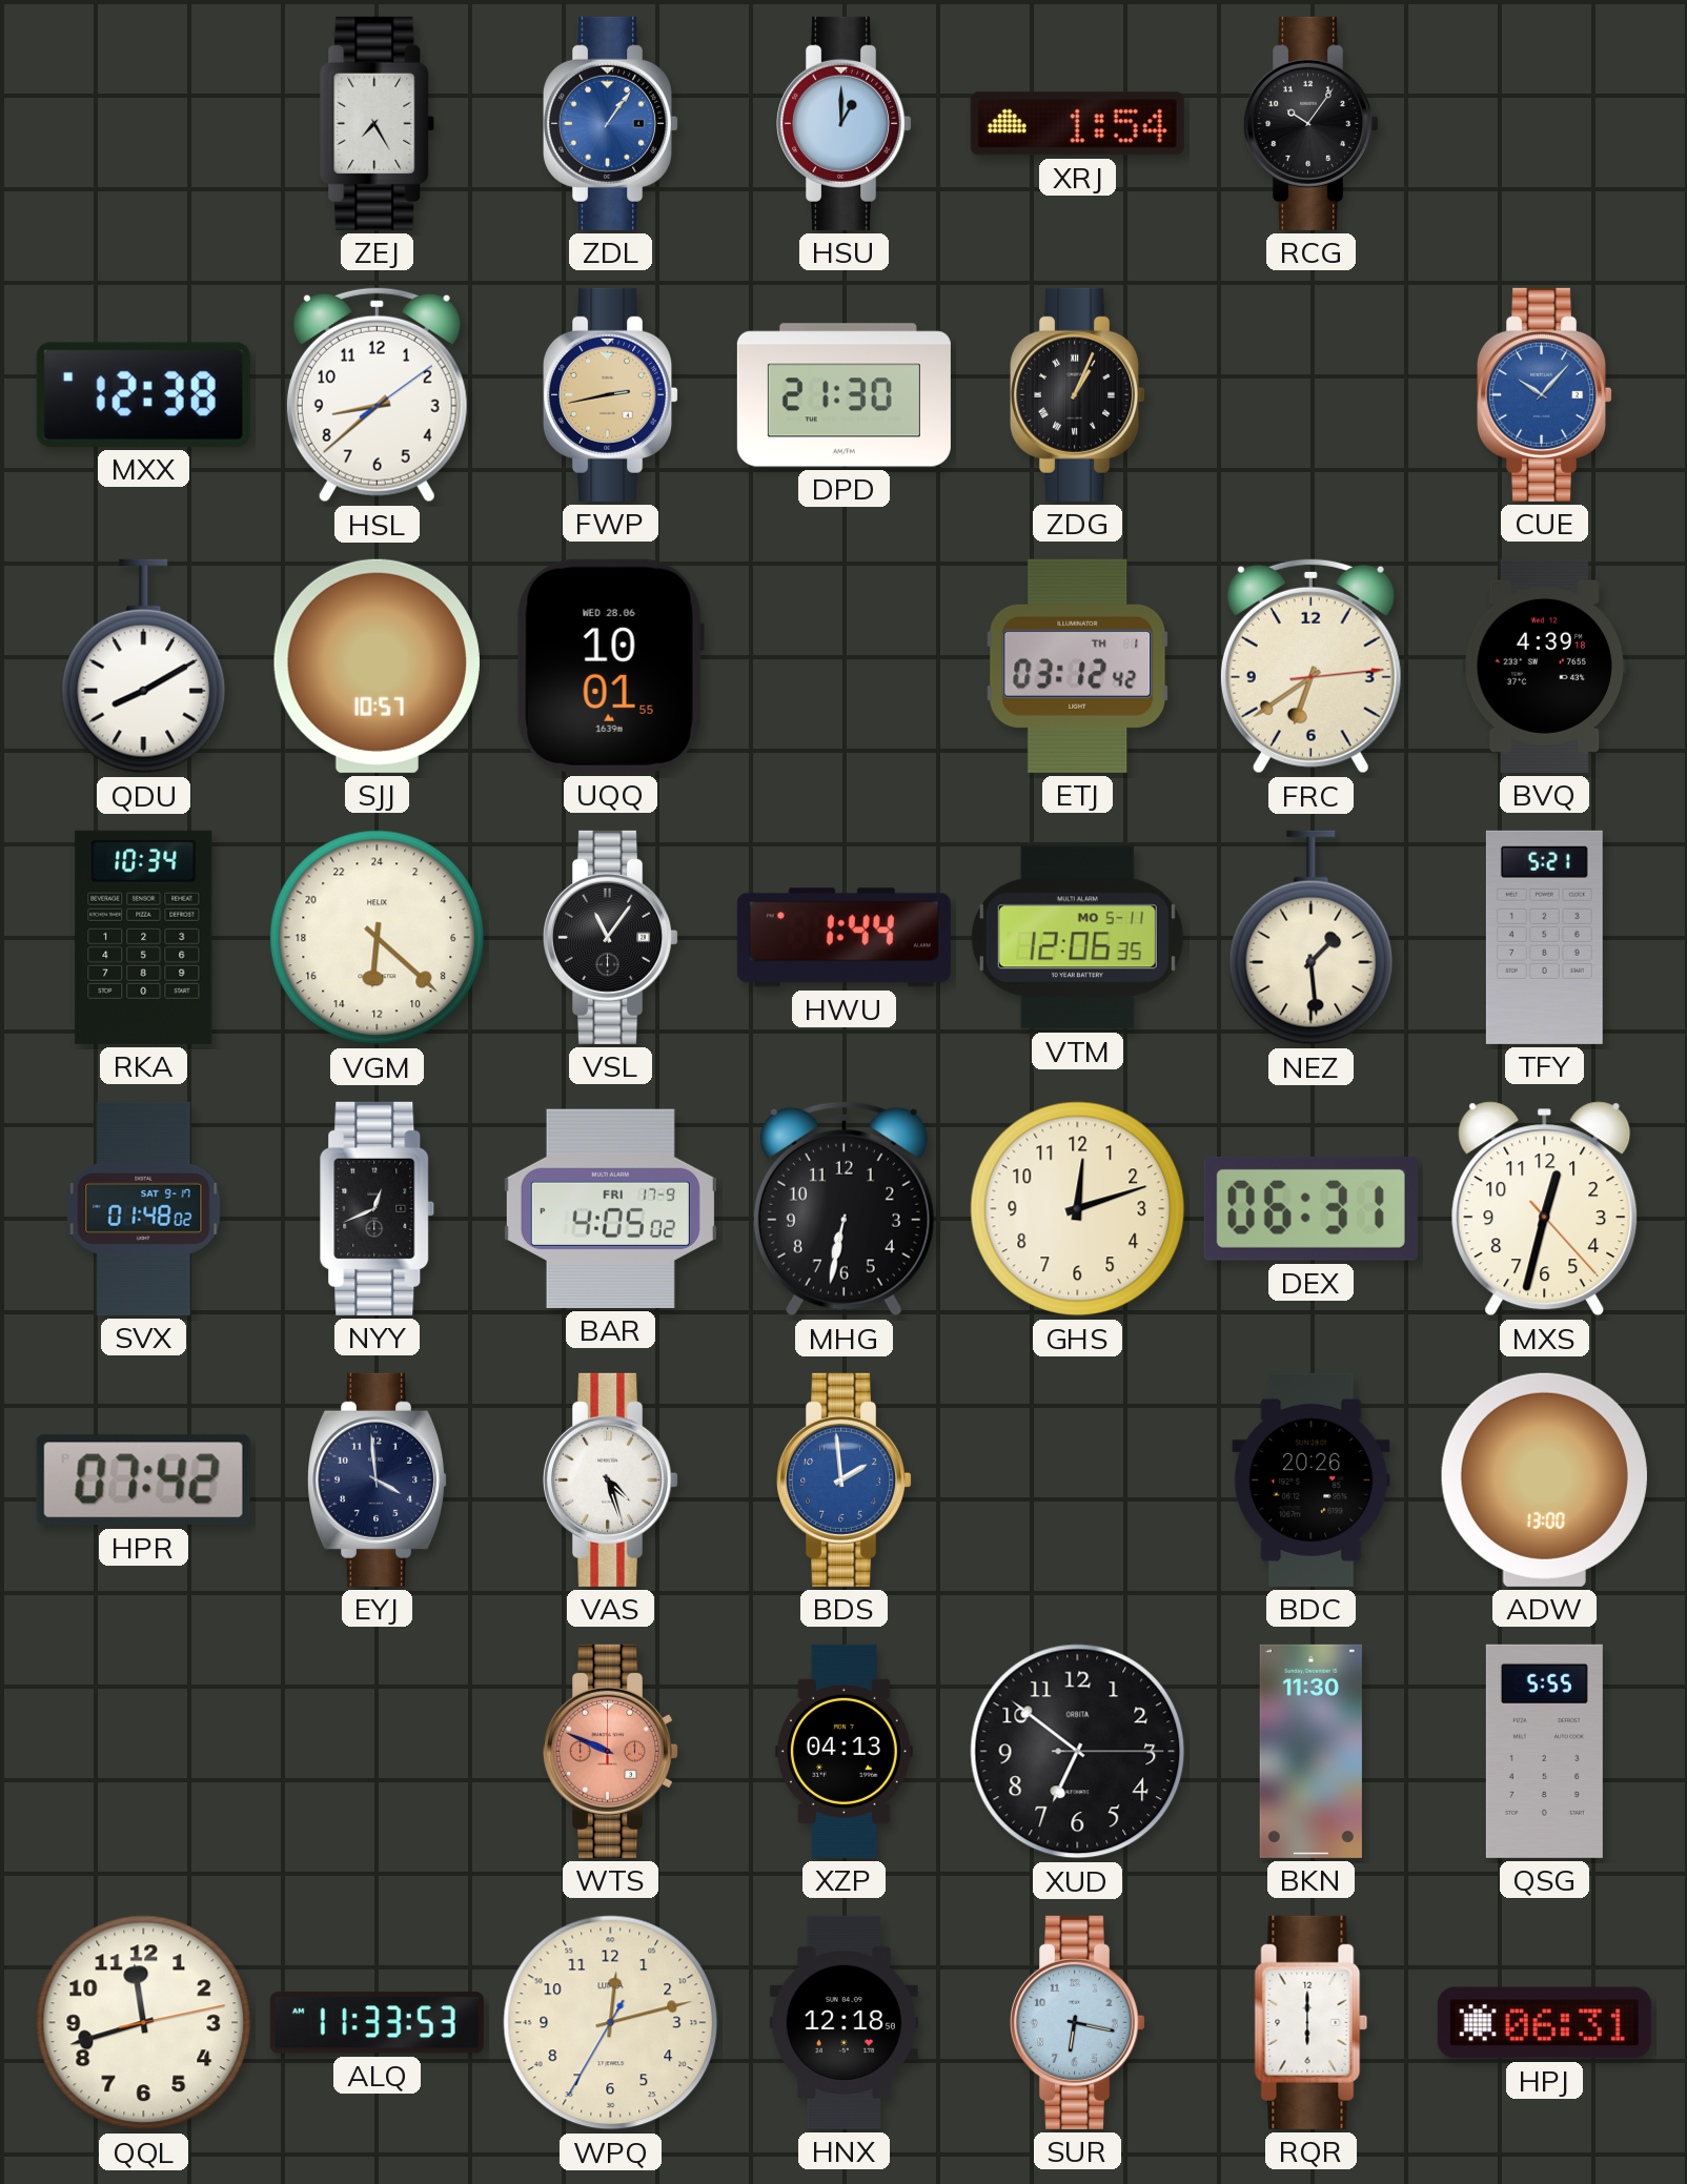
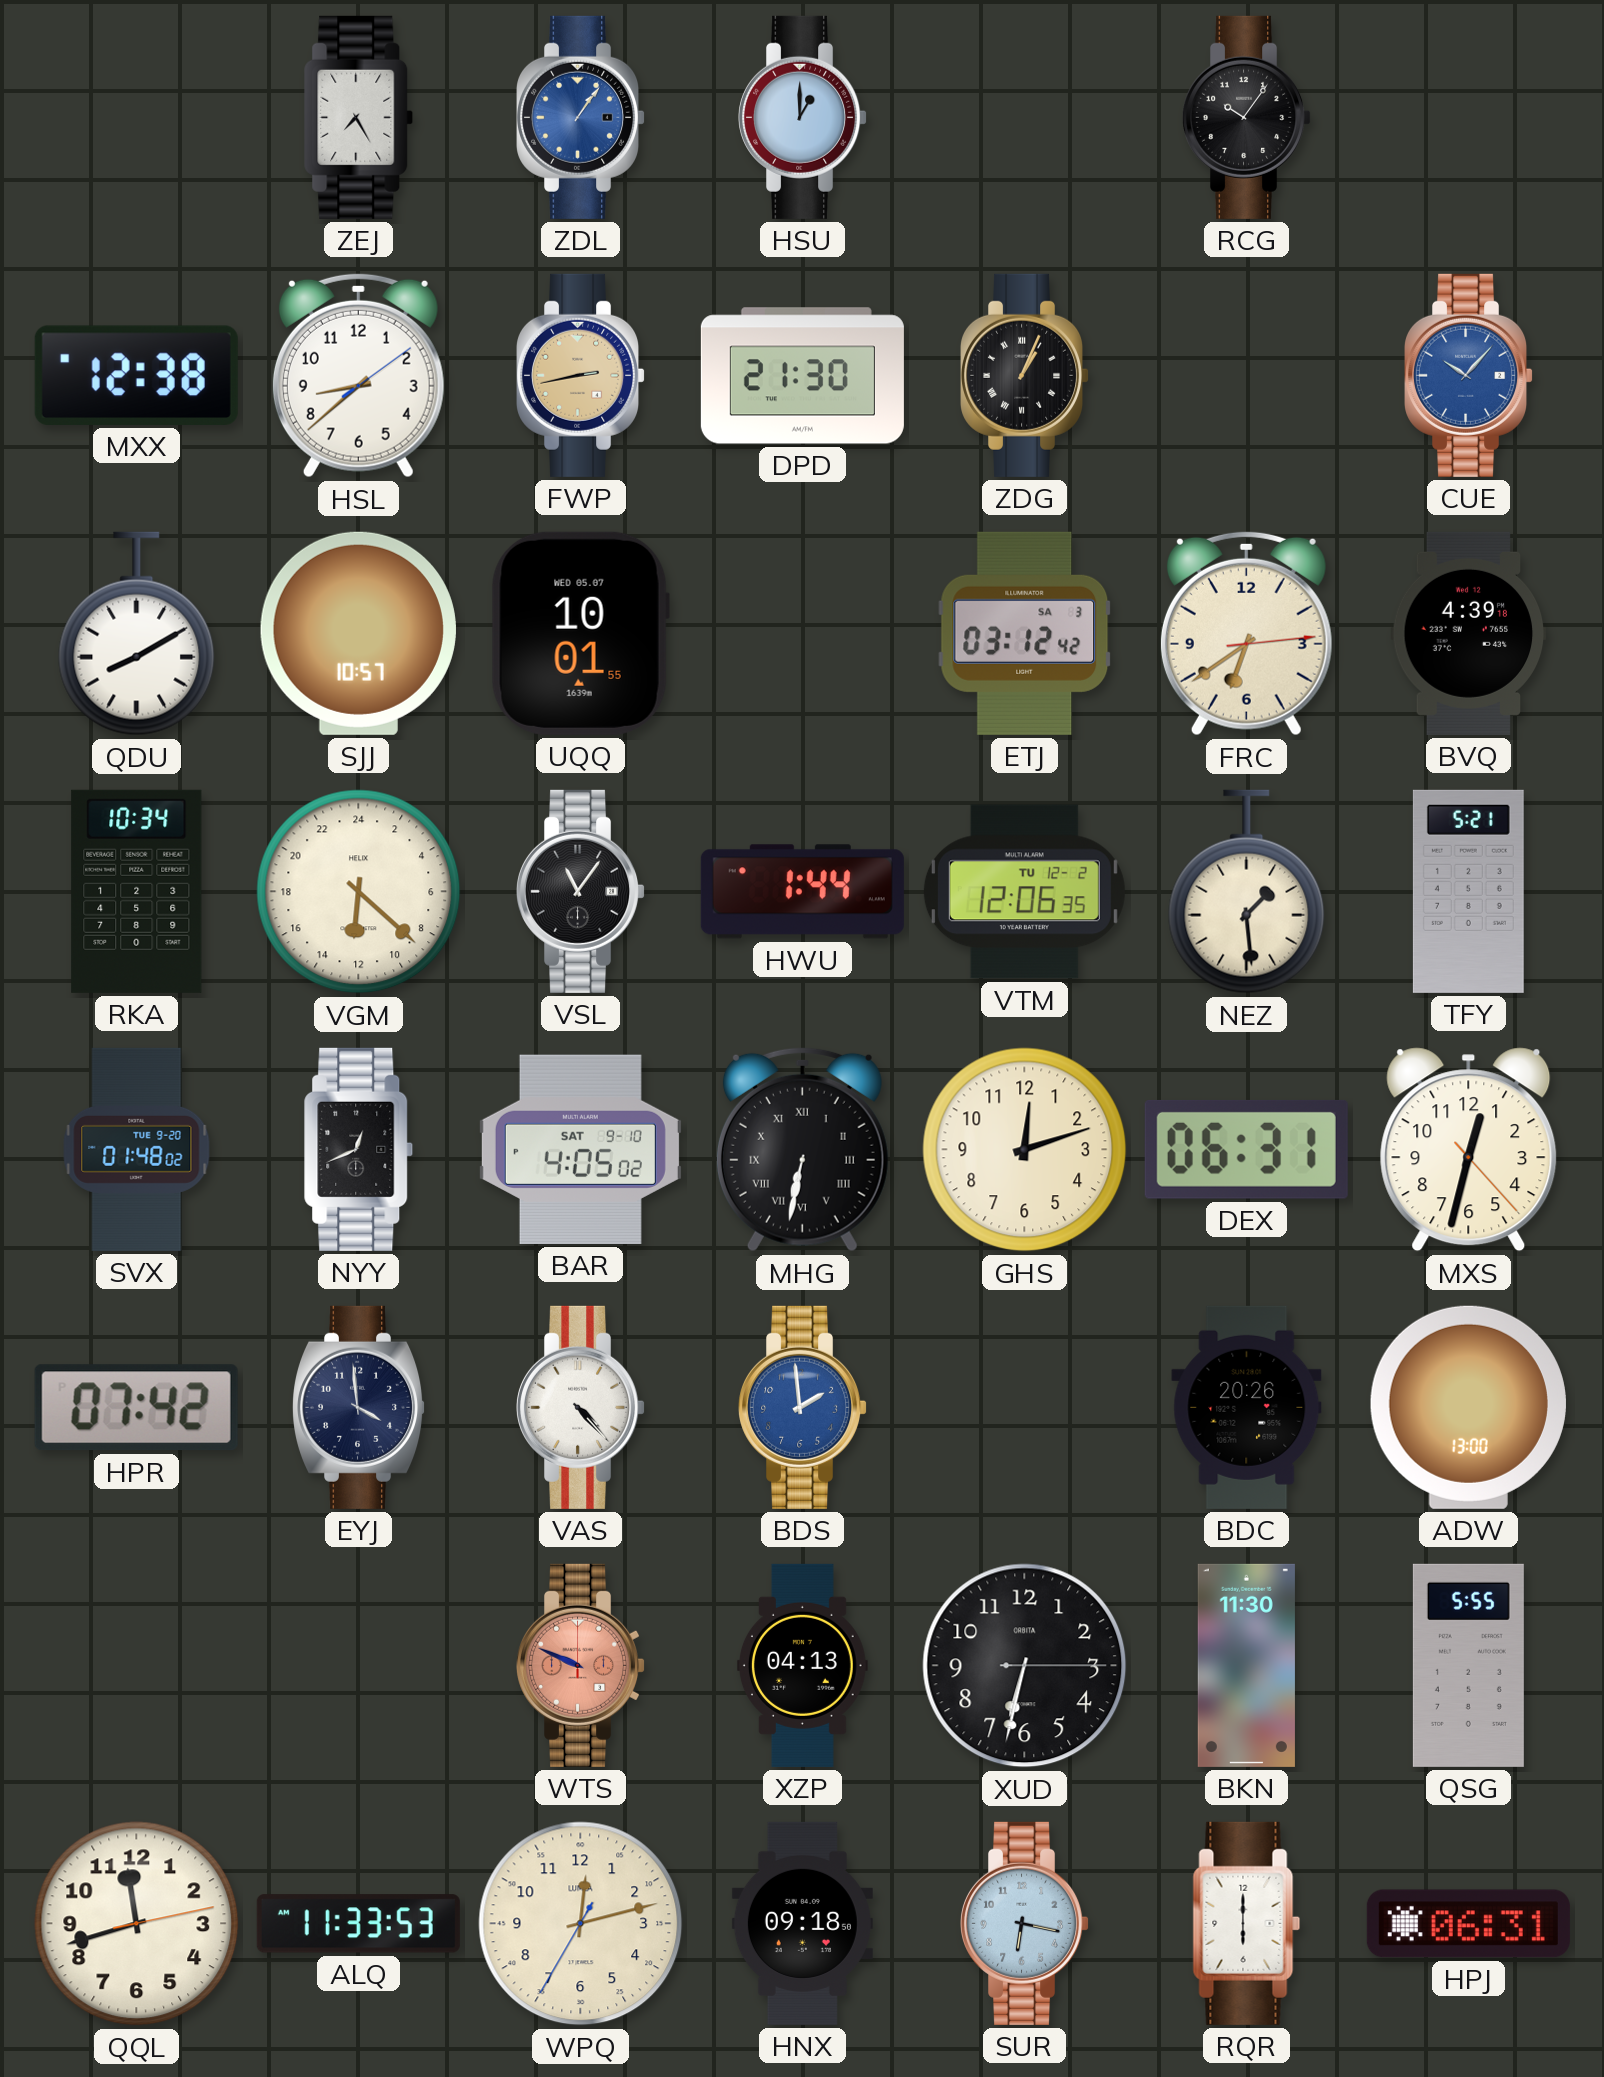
XRJ: 1:54 -> none
UQQ date: WED 28.06 -> WED 05.07
ETJ date: TH 1 -> SA 3
VTM date: MO 5-11 -> TU 12-2
SVX date: SAT 9-17 -> TUE 9-20
BAR date: FRI 17-9 -> SAT 9-10
MHG numerals: Arabic -> Roman
VAS: 4:27 -> 4:23
XUD: 6:51 -> 6:32
HNX: 12:18 -> 09:18
